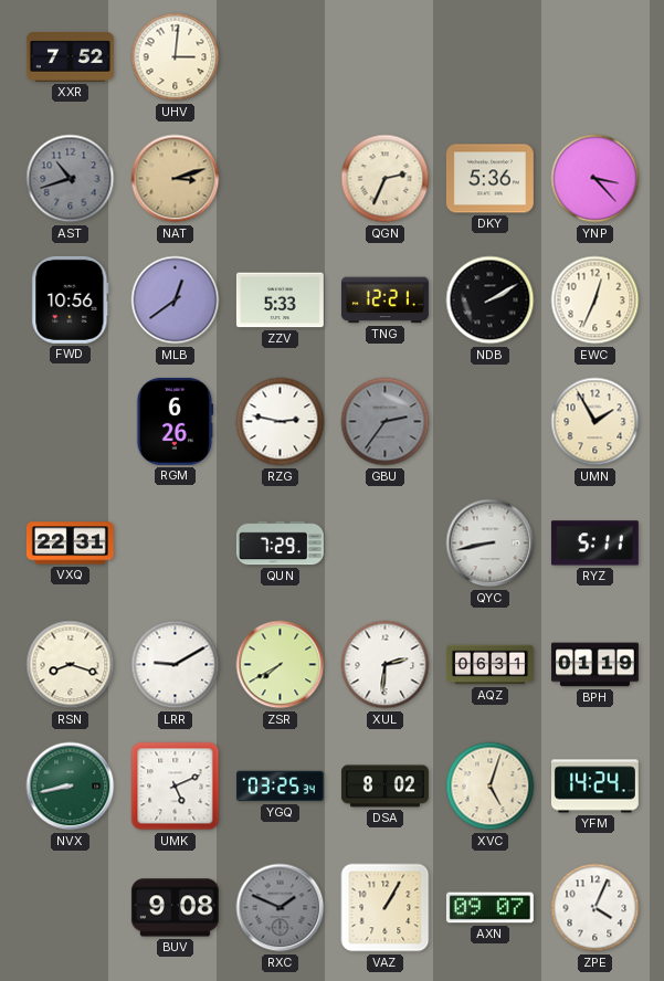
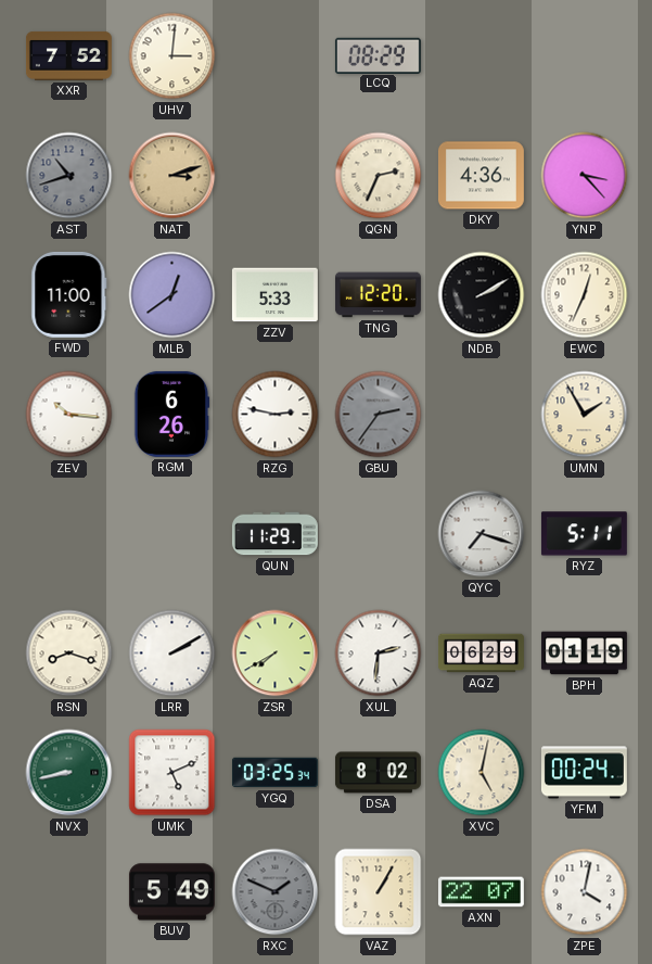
LCQ: none -> 08:29
DKY: 5:36 -> 4:36
FWD: 10:56 -> 11:00
TNG: 12:21 -> 12:20
ZEV: none -> 10:16
VXQ: 22:31 -> none
QUN: 7:29 -> 11:29
QYC: 8:43 -> 7:18
LRR: 9:10 -> 2:10
AQZ: 06:31 -> 06:29
XVC: 5:03 -> 5:02
YFM: 14:24 -> 00:24
BUV: 9:08 -> 5:49
AXN: 09:07 -> 22:07
ZPE: 4:04 -> 4:02
